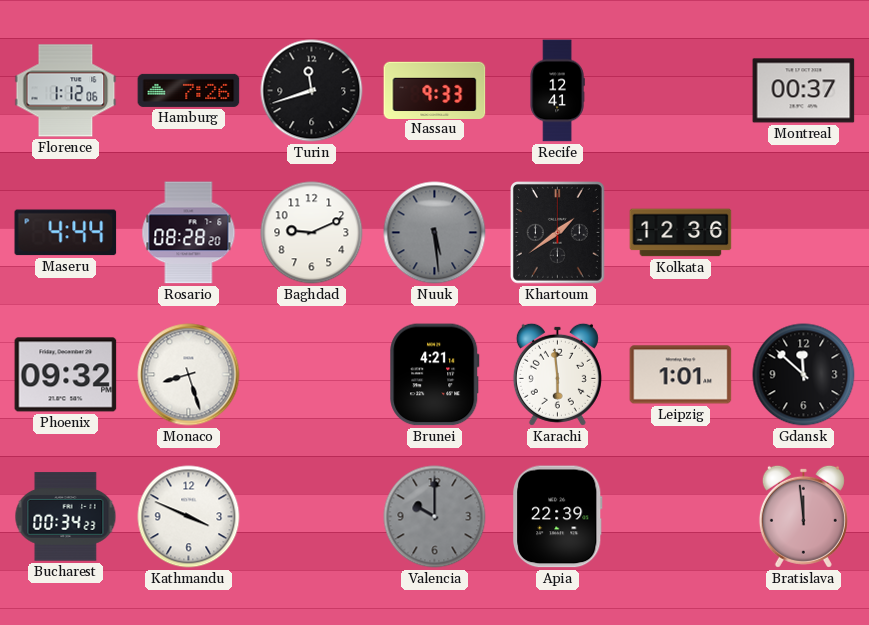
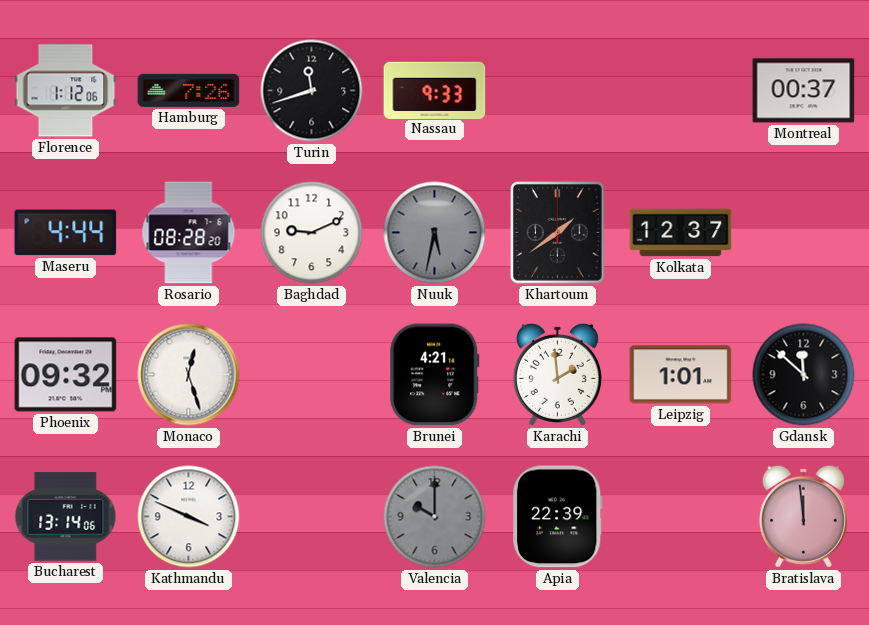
Recife: 12:41 -> none
Nuuk: 5:29 -> 5:32
Kolkata: 12:36 -> 12:37
Monaco: 8:27 -> 12:27
Karachi: 5:59 -> 1:59
Bucharest: 00:34 -> 13:14
